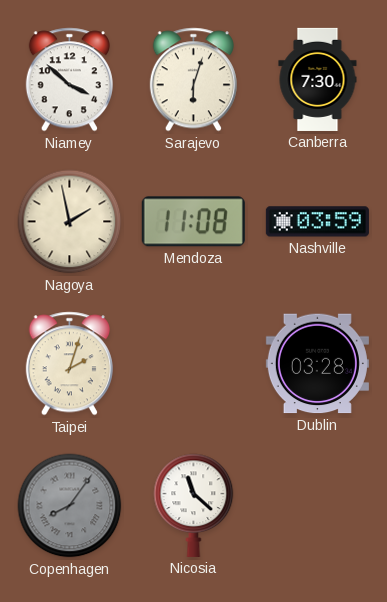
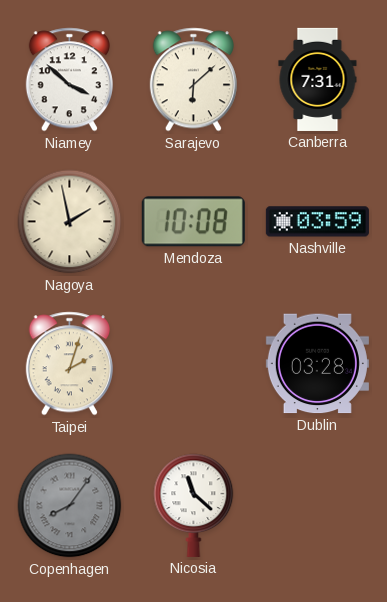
Sarajevo: 6:03 -> 6:08
Canberra: 7:30 -> 7:31
Mendoza: 11:08 -> 10:08
